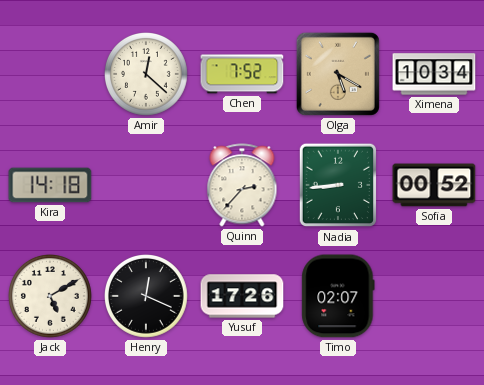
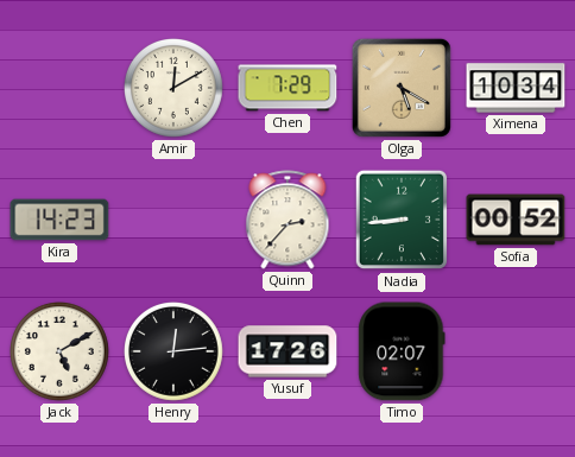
Amir: 12:22 -> 12:10
Chen: 7:52 -> 7:29
Kira: 14:18 -> 14:23
Henry: 12:19 -> 12:14
